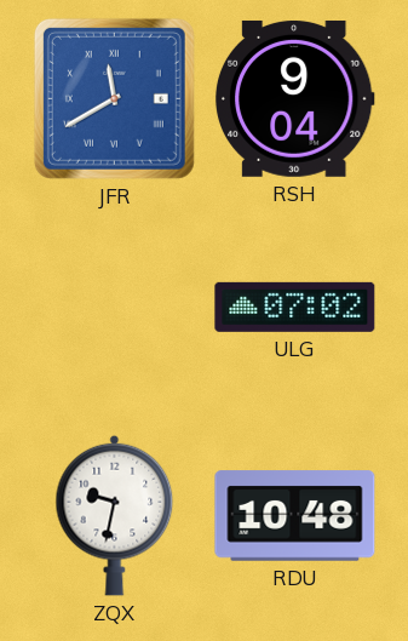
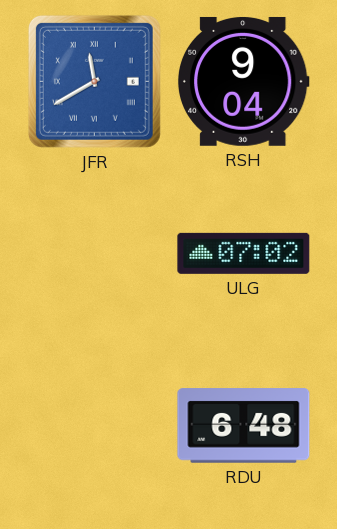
ZQX: 9:32 -> none
RDU: 10:48 -> 6:48
